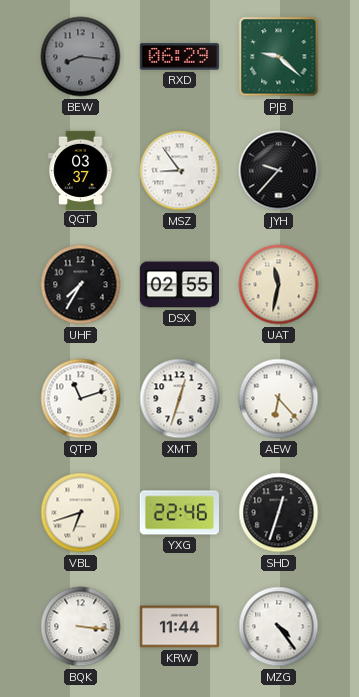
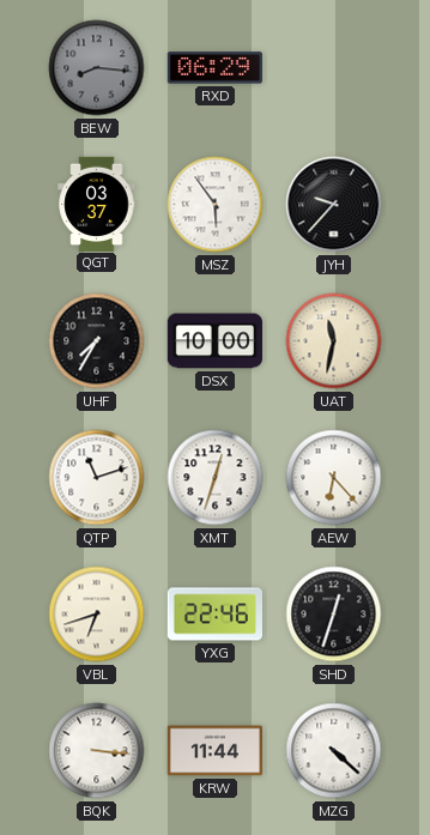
PJB: 9:22 -> none
MSZ: 8:54 -> 5:54
DSX: 02:55 -> 10:00
MZG: 4:24 -> 4:22
